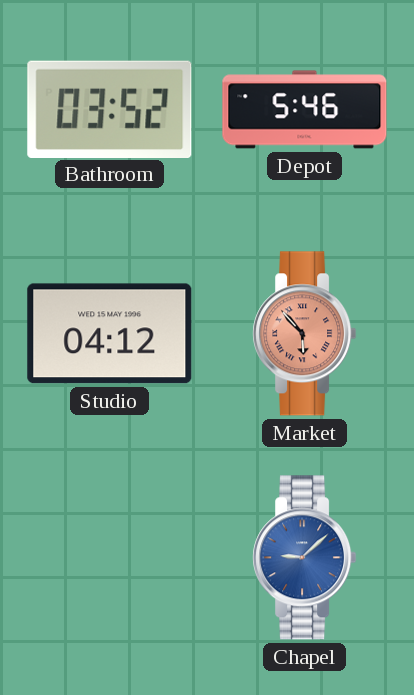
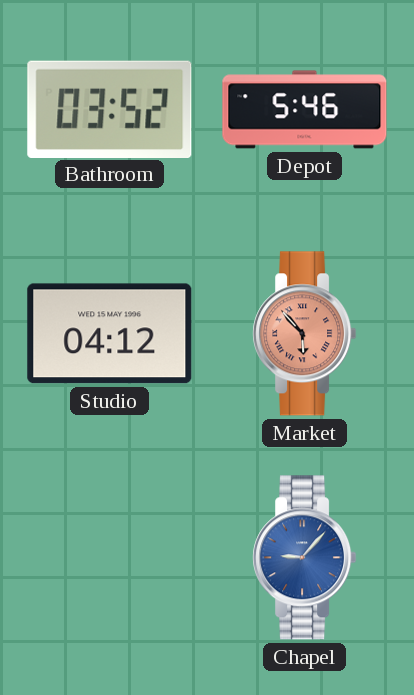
Chapel: 9:08 -> 9:07
